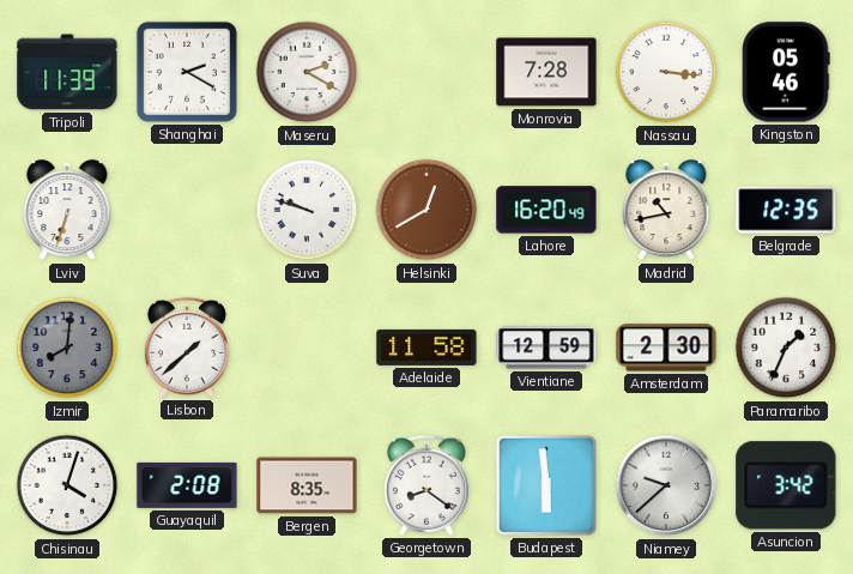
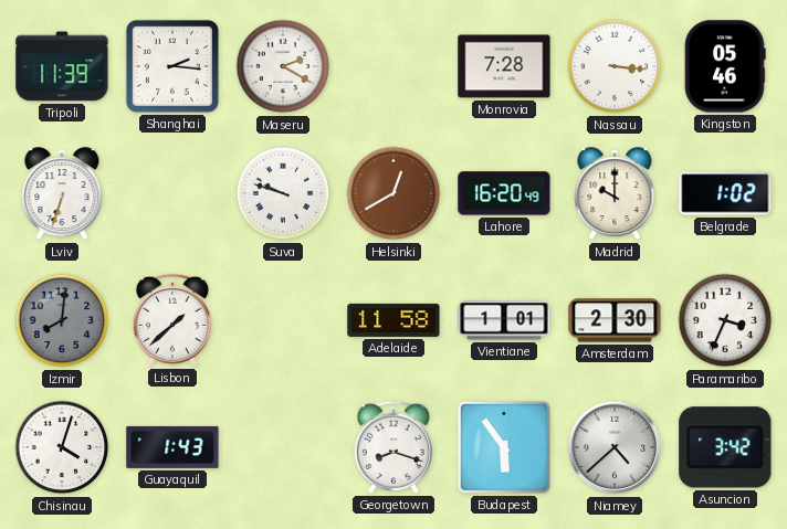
Shanghai: 2:20 -> 2:16
Madrid: 10:43 -> 10:00
Belgrade: 12:35 -> 1:02
Vientiane: 12:59 -> 1:01
Paramaribo: 1:34 -> 3:34
Guayaquil: 2:08 -> 1:43
Bergen: 8:35 -> none
Georgetown: 8:21 -> 8:18
Budapest: 5:59 -> 5:54
Niamey: 9:38 -> 4:38
